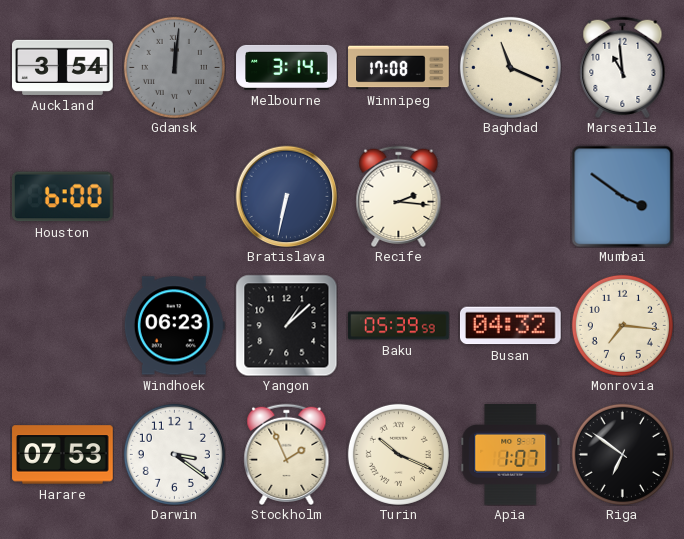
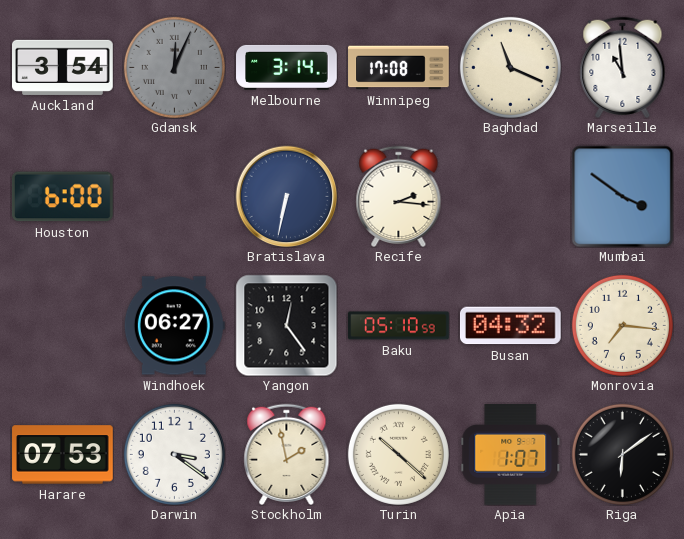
Gdansk: 12:01 -> 12:04
Windhoek: 06:23 -> 06:27
Yangon: 1:08 -> 12:24
Baku: 05:39 -> 05:10
Stockholm: 1:56 -> 1:58
Turin: 10:19 -> 10:22
Riga: 6:51 -> 6:09
